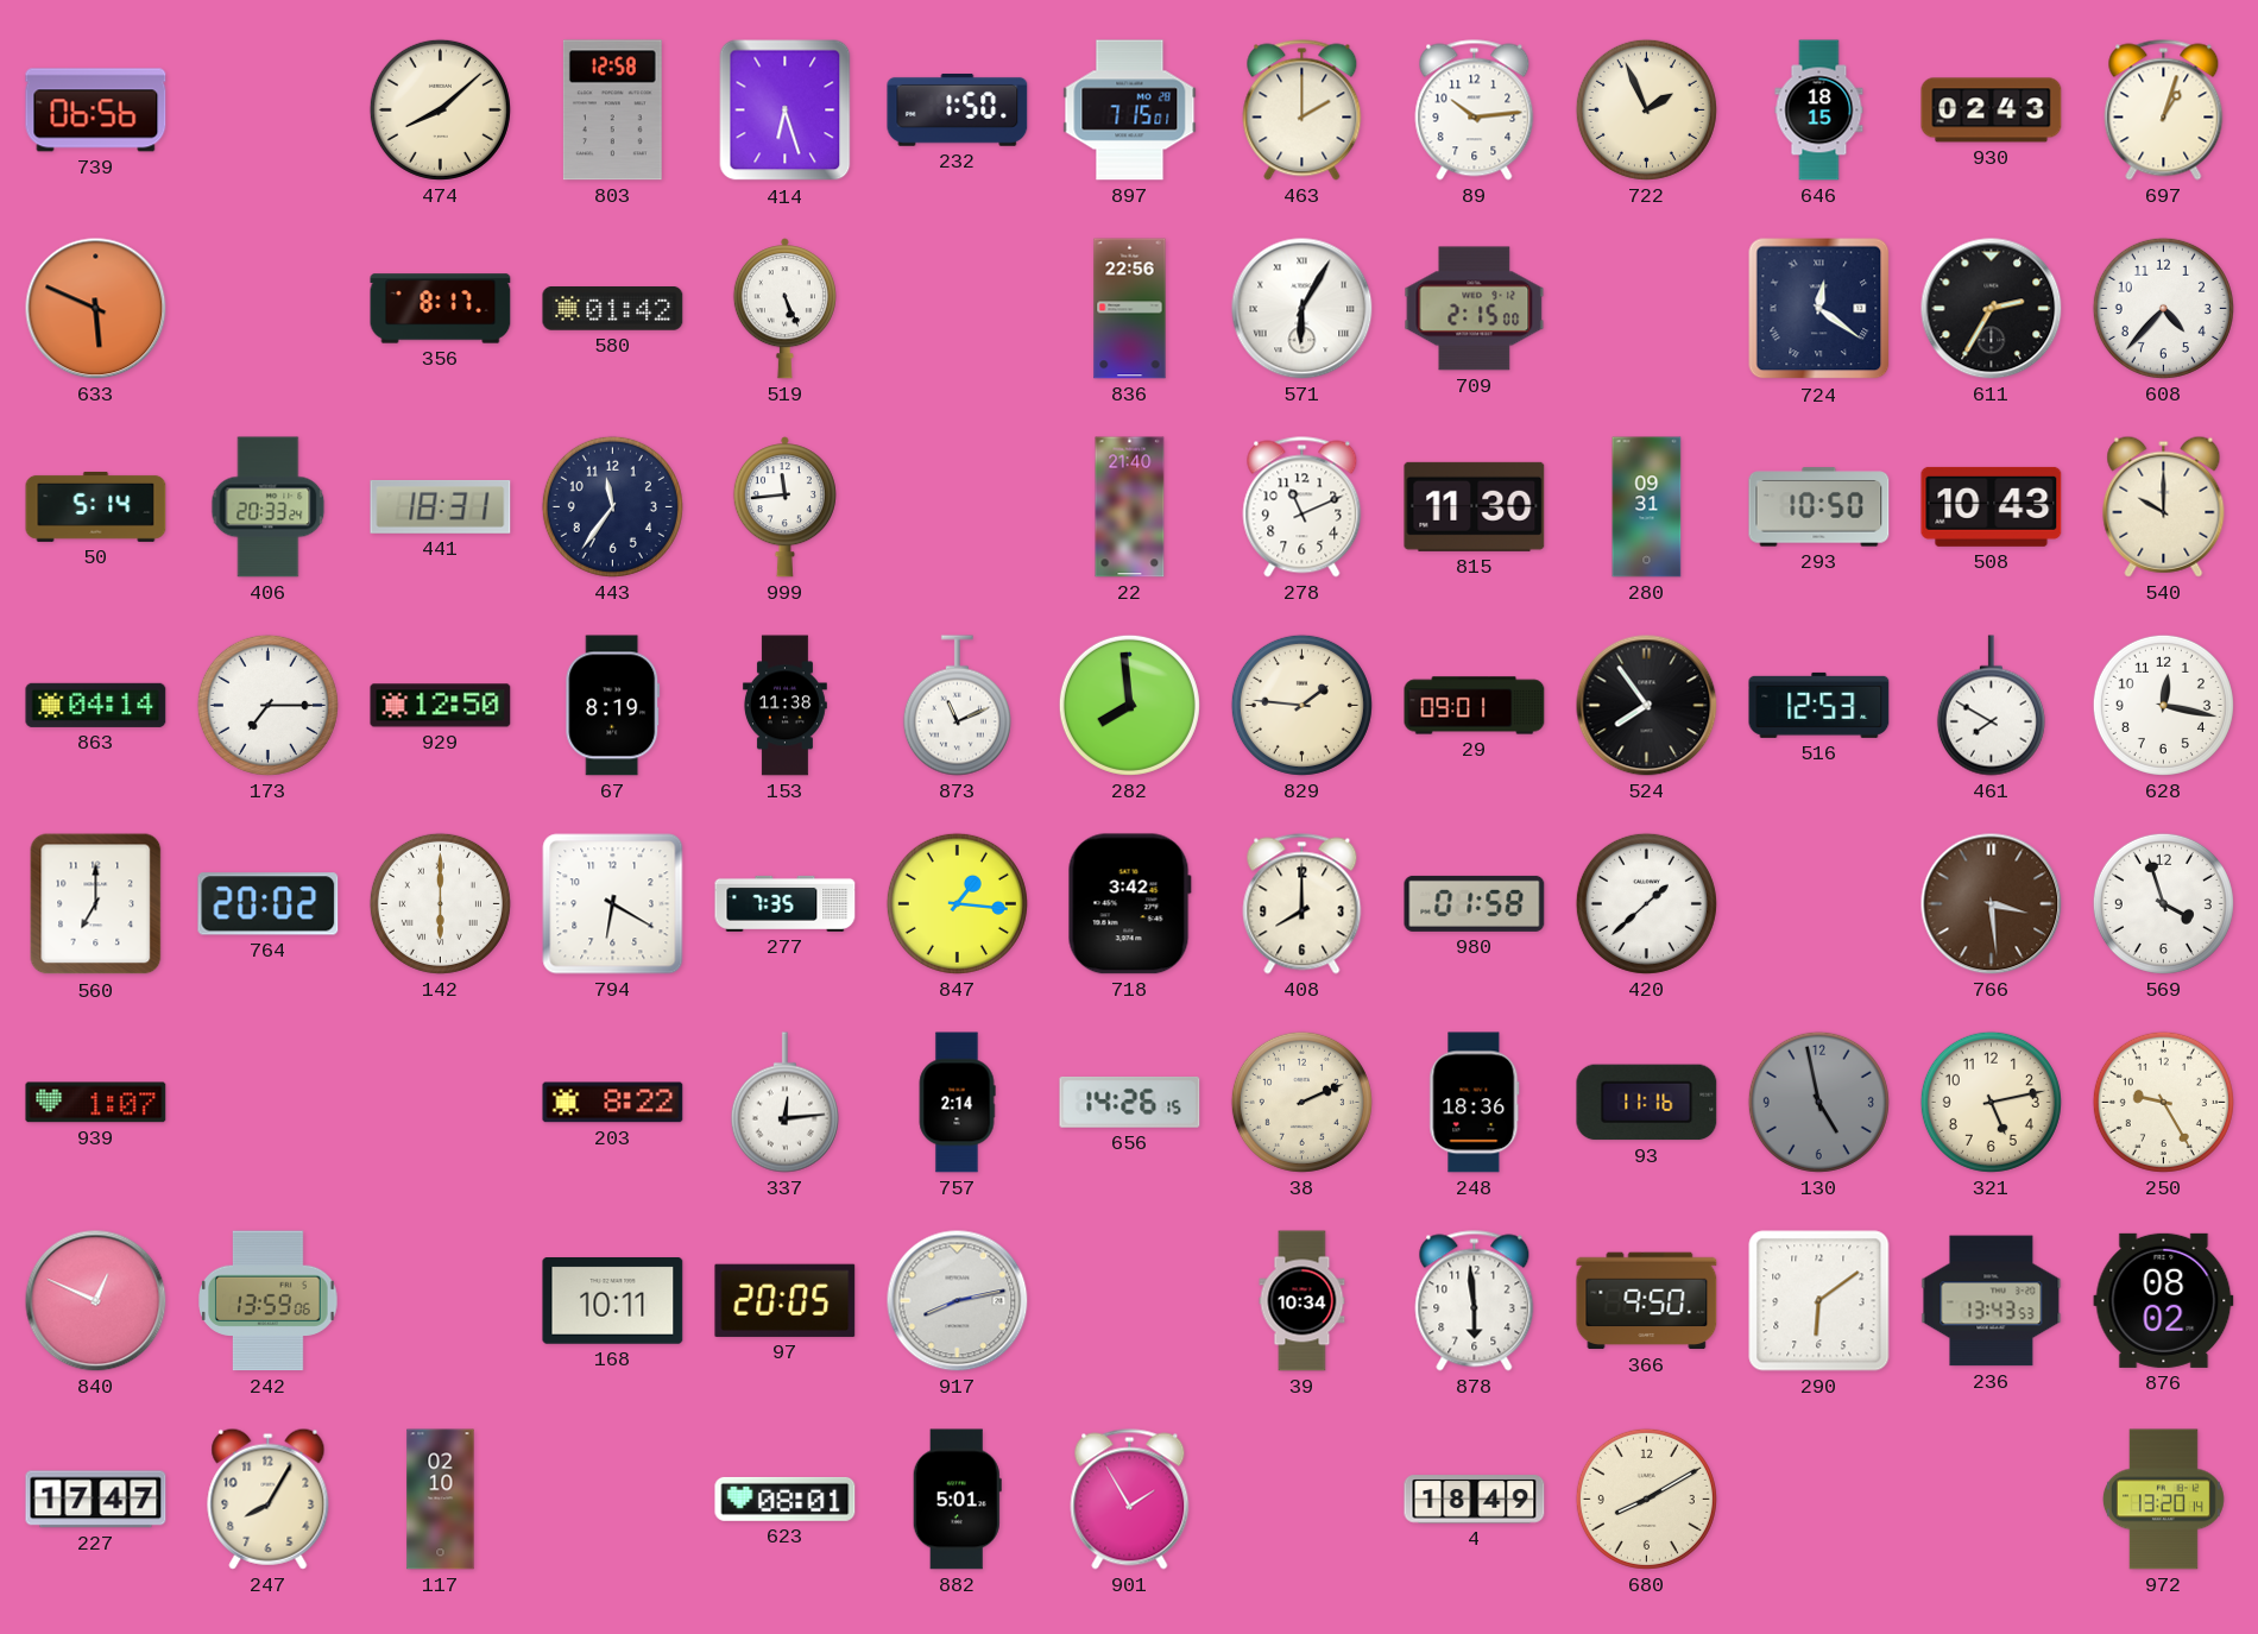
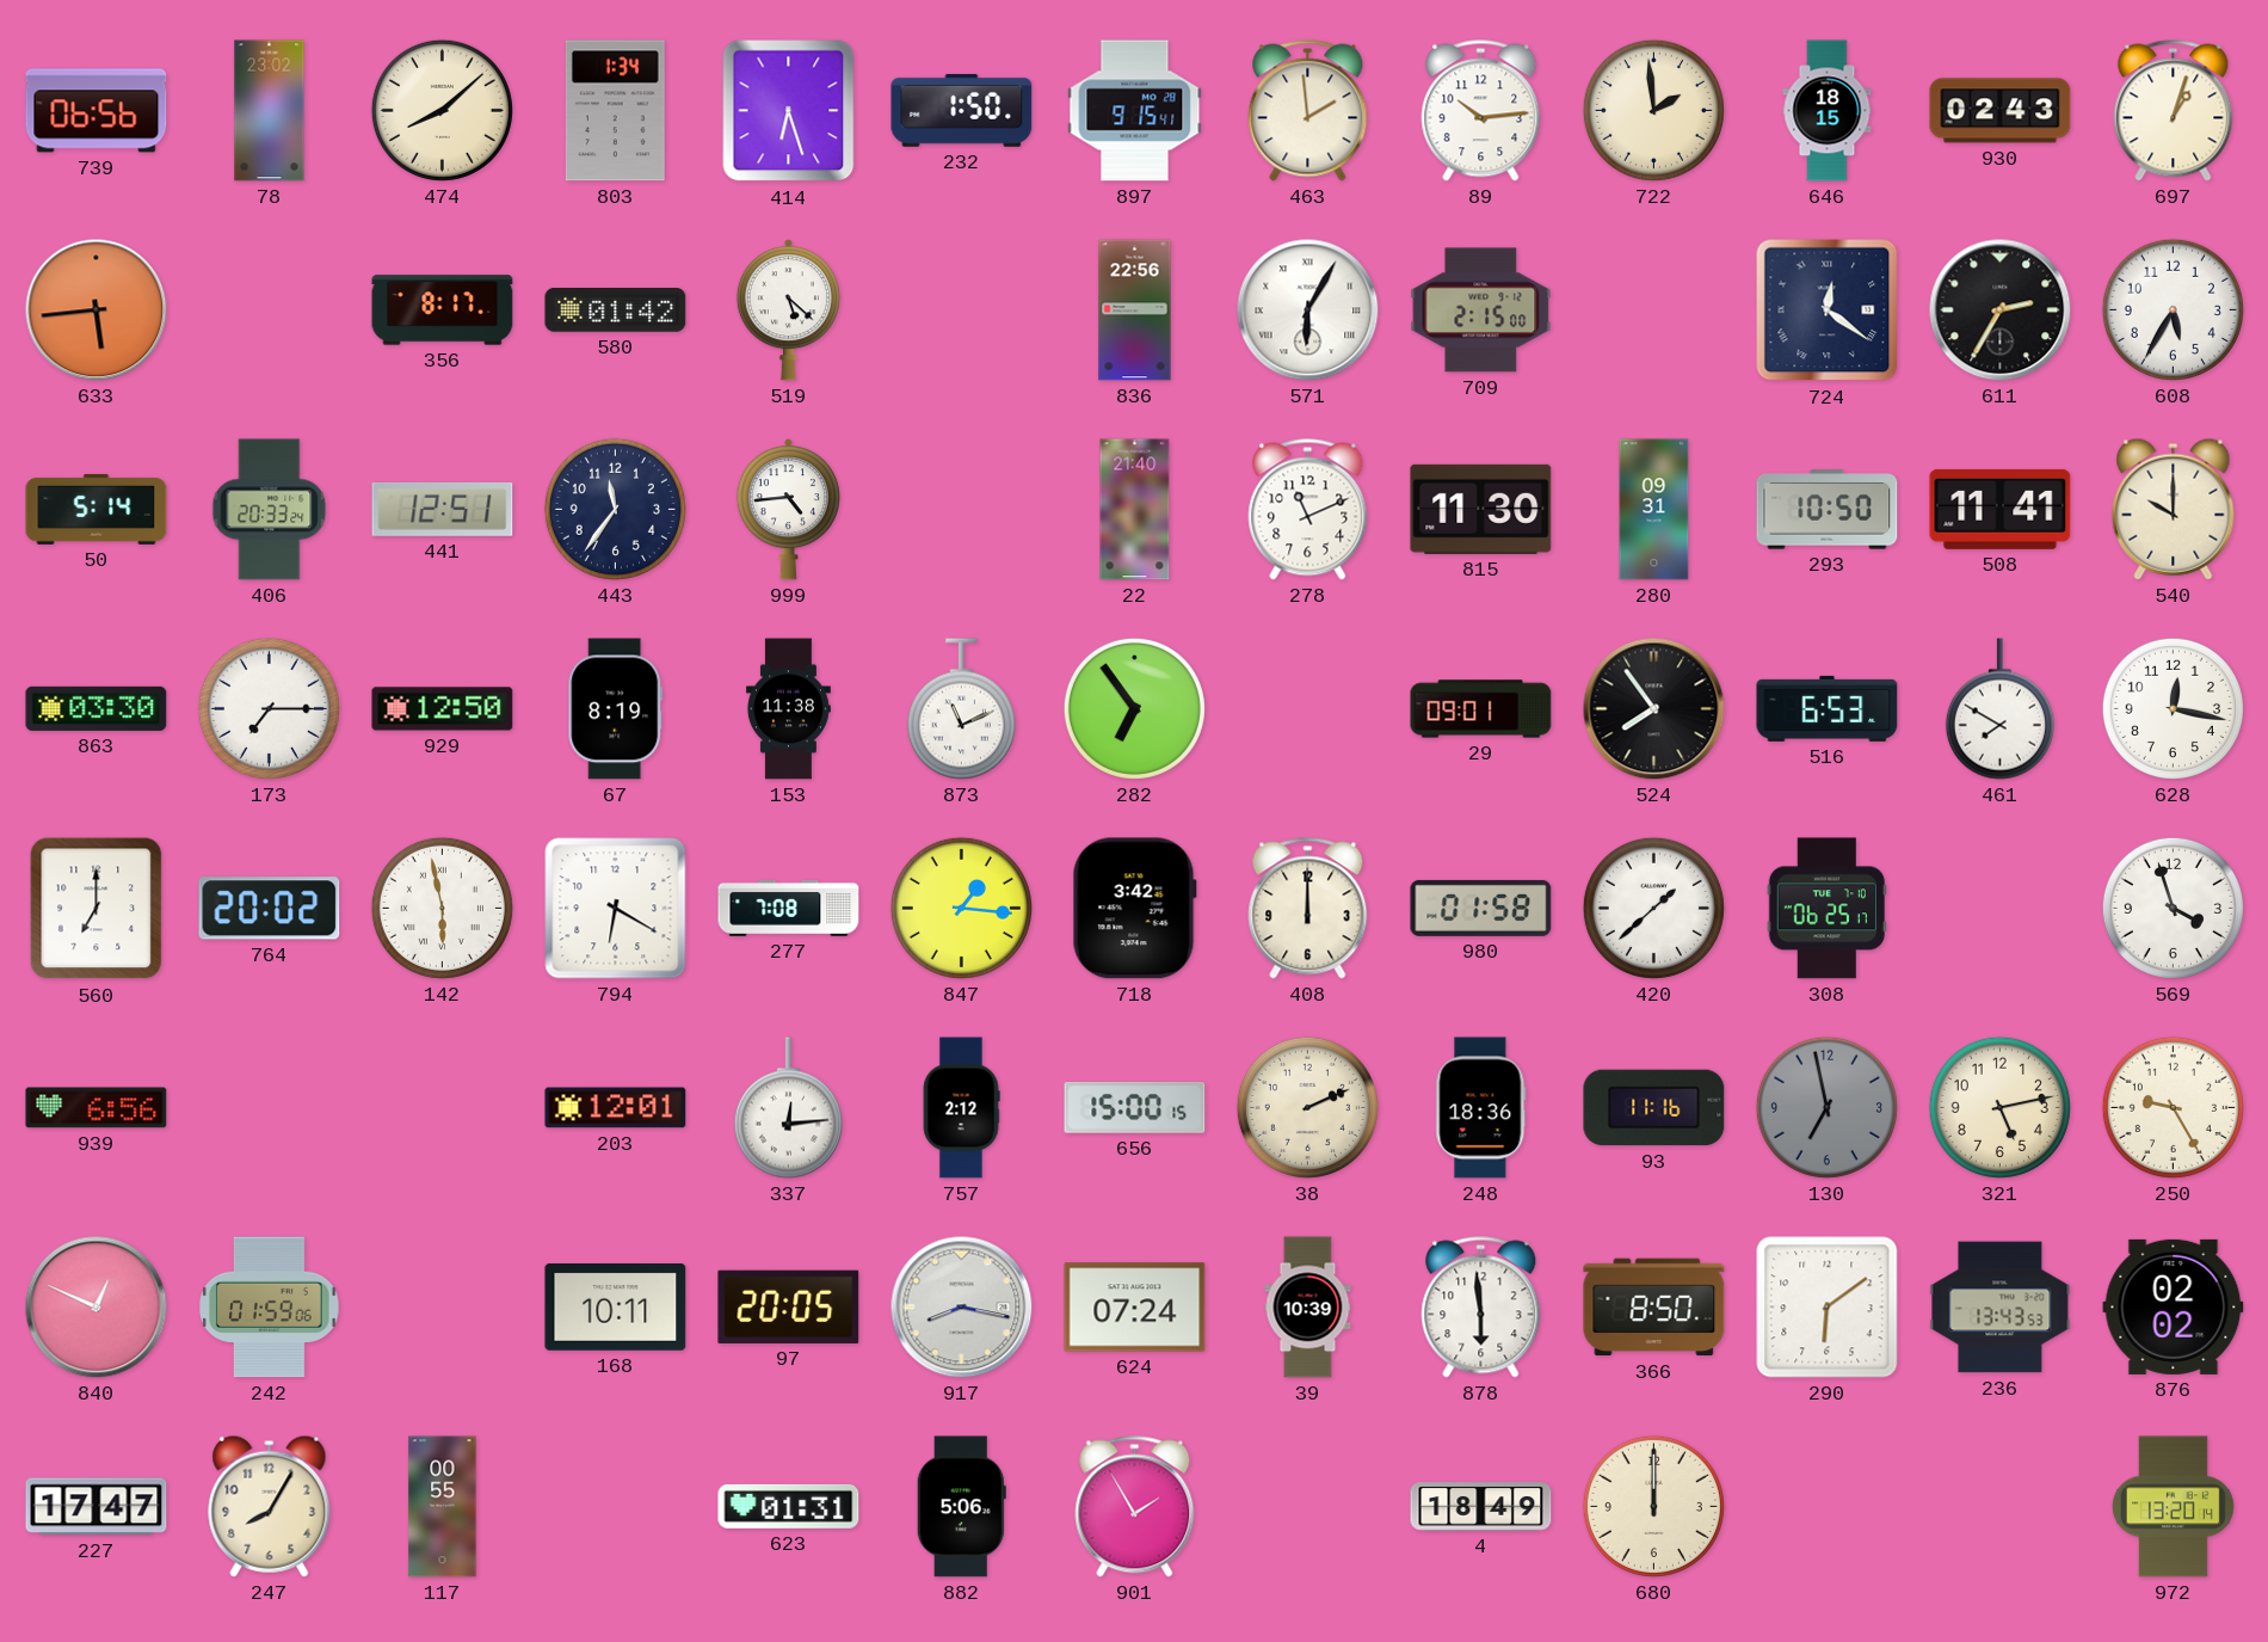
78: none -> 23:02
803: 12:58 -> 1:34
897: 7:15 -> 9:15
463: 2:00 -> 1:59
722: 1:56 -> 1:59
633: 5:49 -> 5:44
519: 5:26 -> 5:22
608: 4:37 -> 5:35
441: 18:31 -> 12:51
999: 11:44 -> 4:44
508: 10:43 -> 11:41
863: 04:14 -> 03:30
282: 7:59 -> 6:54
829: 1:46 -> none
516: 12:53 -> 6:53
142: 6:00 -> 5:58
277: 7:35 -> 7:08
408: 8:00 -> 12:00
308: none -> 06:25
766: 3:29 -> none
939: 1:07 -> 6:56
203: 8:22 -> 12:01
757: 2:14 -> 2:12
656: 14:26 -> 15:00
130: 4:58 -> 6:58
242: 13:59 -> 01:59
917: 8:13 -> 8:17
624: none -> 07:24
39: 10:34 -> 10:39
366: 9:50 -> 8:50
876: 08:02 -> 02:02
117: 02:10 -> 00:55
623: 08:01 -> 01:31
882: 5:01 -> 5:06
680: 8:10 -> 12:00
